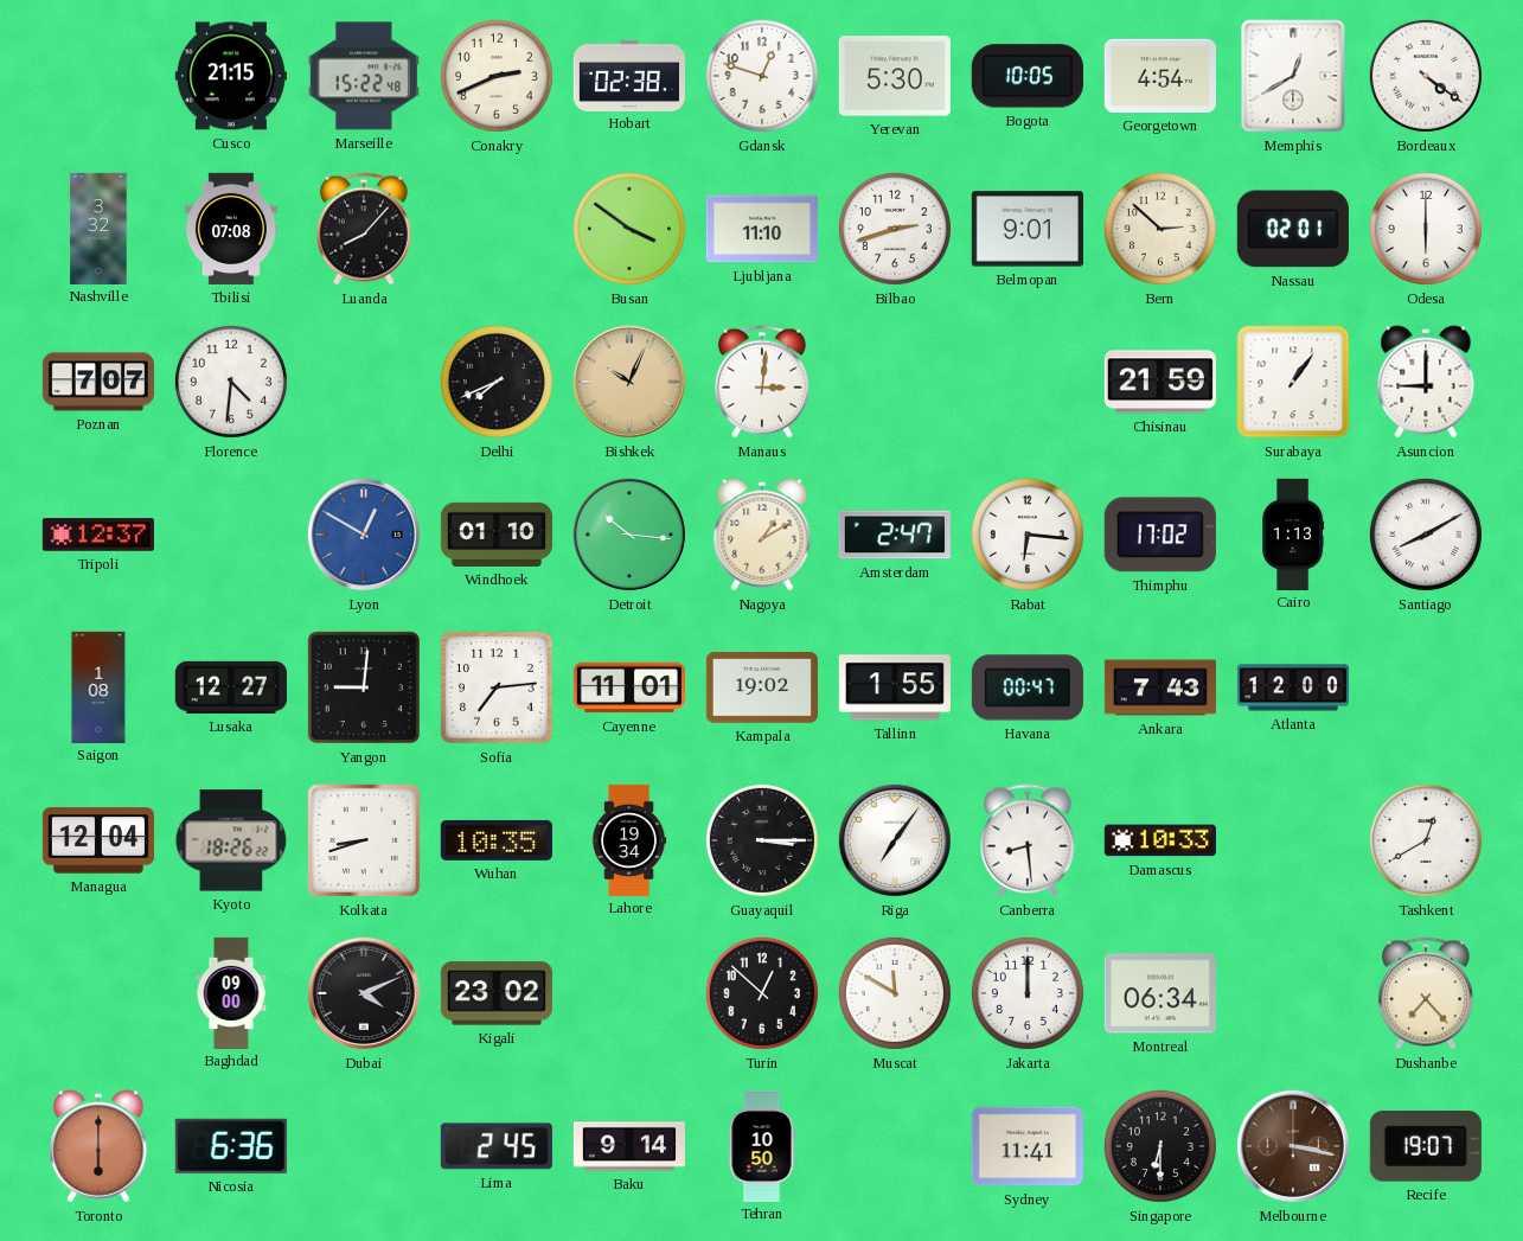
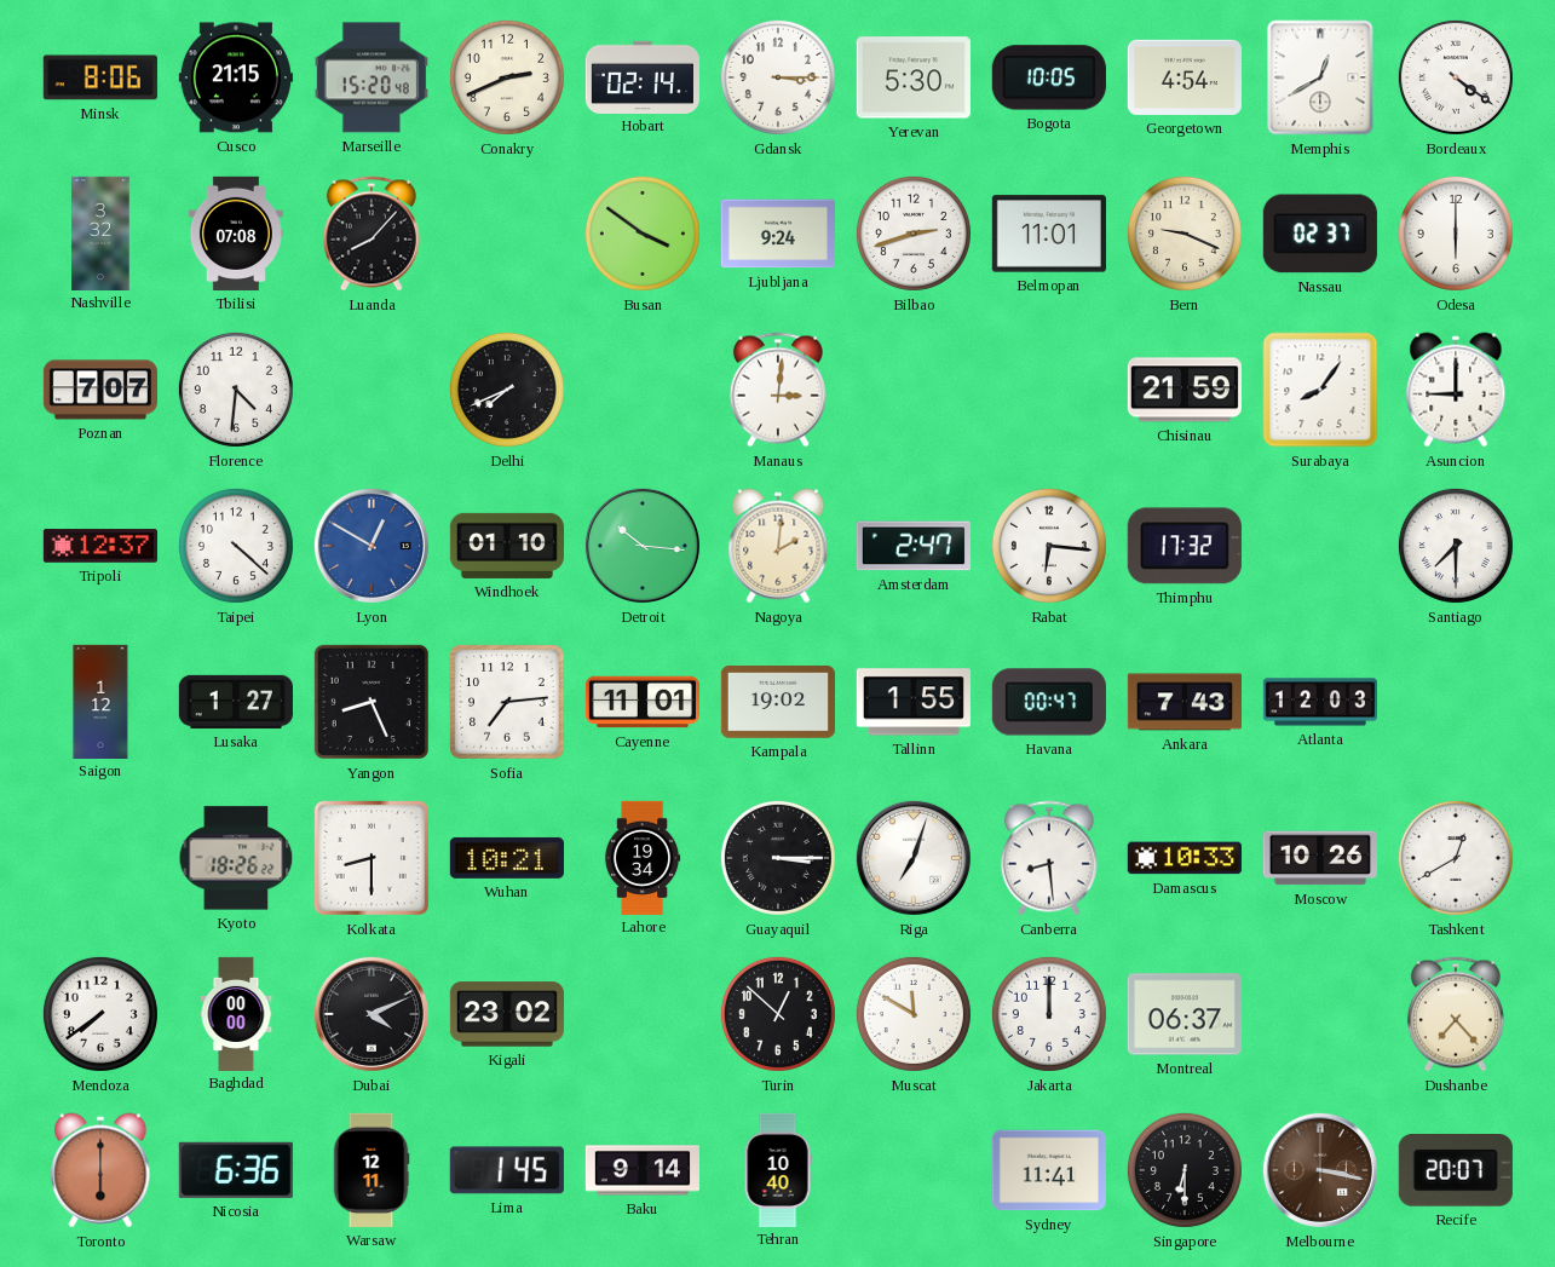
Minsk: none -> 8:06
Marseille: 15:22 -> 15:20
Hobart: 02:38 -> 02:14
Gdansk: 12:48 -> 3:15
Ljubljana: 11:10 -> 9:24
Belmopan: 9:01 -> 11:01
Bern: 2:52 -> 9:19
Nassau: 02:01 -> 02:37
Bishkek: 10:04 -> none
Surabaya: 1:06 -> 8:06
Taipei: none -> 4:22
Nagoya: 1:10 -> 2:01
Thimphu: 17:02 -> 17:32
Cairo: 1:13 -> none
Santiago: 8:10 -> 7:30
Saigon: 1:08 -> 1:12
Lusaka: 12:27 -> 1:27
Yangon: 9:01 -> 8:26
Atlanta: 12:00 -> 12:03
Managua: 12:04 -> none
Kolkata: 8:42 -> 8:30
Wuhan: 10:35 -> 10:21
Riga: 7:06 -> 7:03
Moscow: none -> 10:26
Mendoza: none -> 7:39
Baghdad: 09:00 -> 00:00
Montreal: 06:34 -> 06:37
Warsaw: none -> 12:11
Lima: 2:45 -> 1:45
Tehran: 10:50 -> 10:40
Recife: 19:07 -> 20:07
